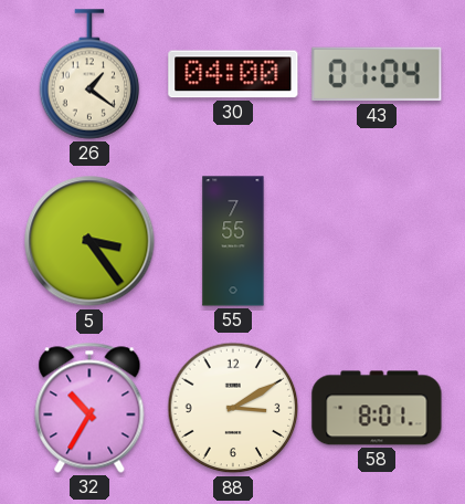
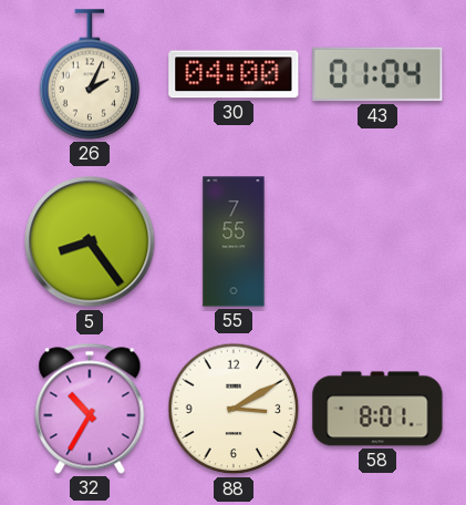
26: 1:21 -> 2:04
5: 3:24 -> 8:24
